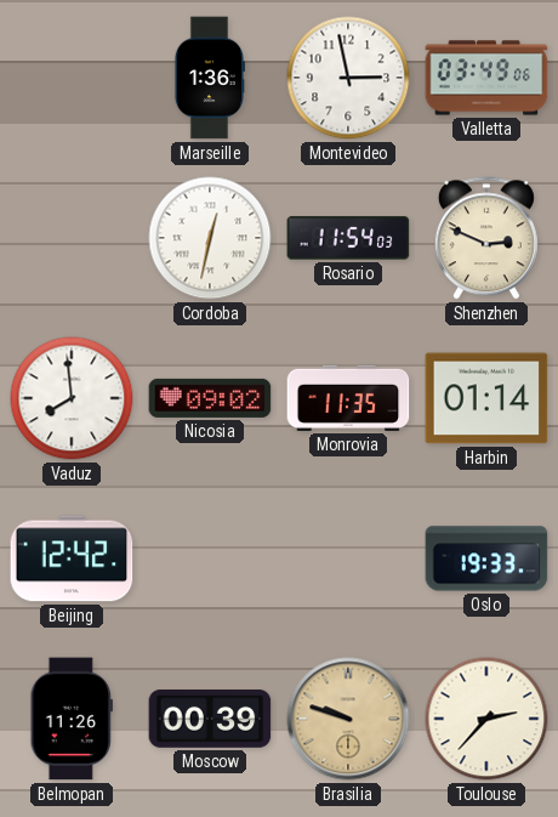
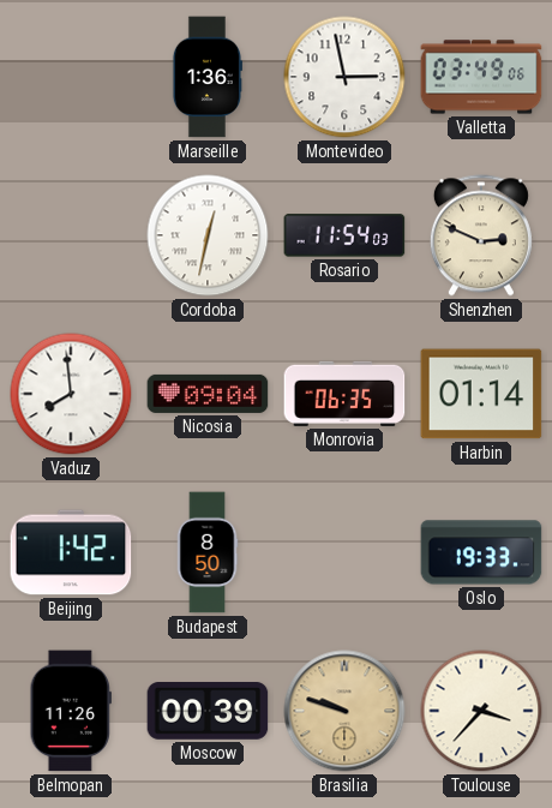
Nicosia: 09:02 -> 09:04
Monrovia: 11:35 -> 06:35
Beijing: 12:42 -> 1:42
Budapest: none -> 8:50
Toulouse: 2:37 -> 3:37
